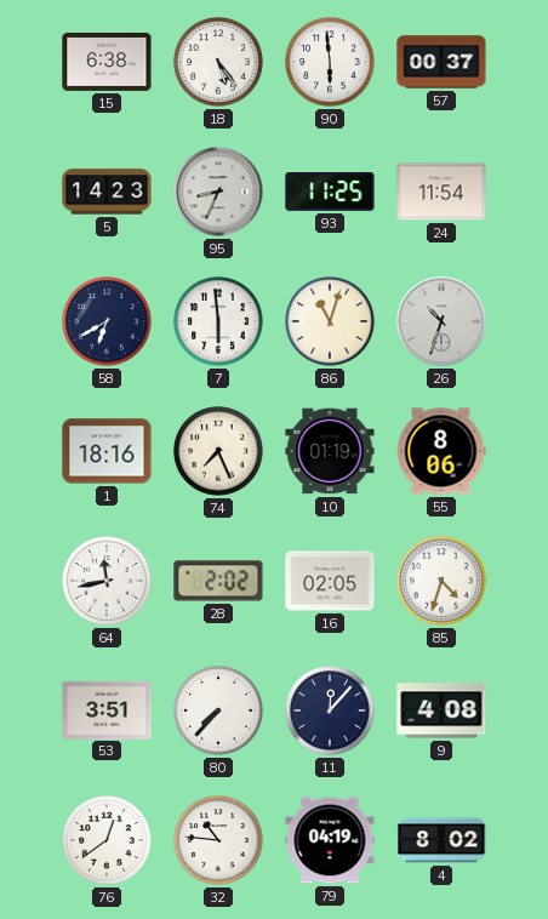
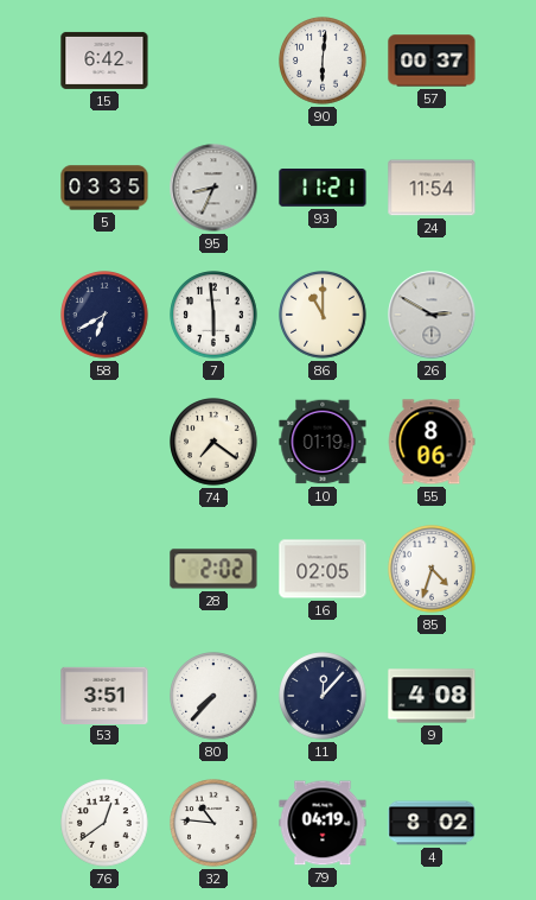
15: 6:38 -> 6:42
18: 5:24 -> none
90: 5:59 -> 6:01
5: 14:23 -> 03:35
93: 11:25 -> 11:21
86: 11:03 -> 11:00
26: 10:33 -> 2:50
1: 18:16 -> none
74: 7:26 -> 7:21
64: 11:43 -> none
